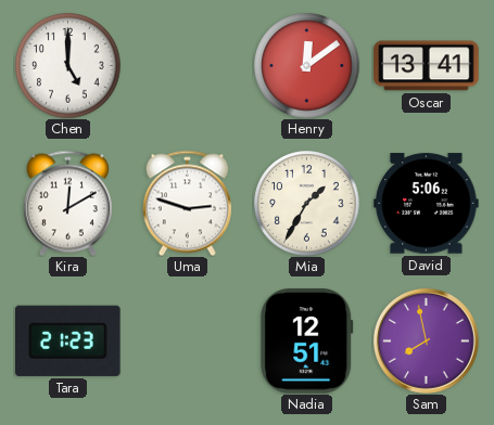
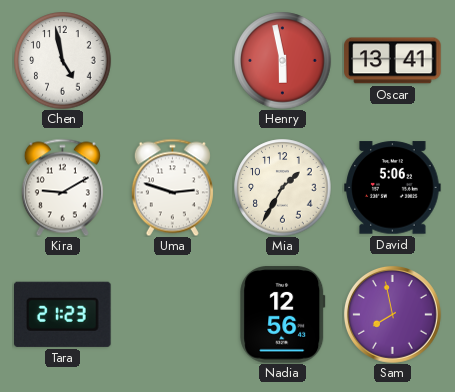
Chen: 5:00 -> 4:58
Henry: 12:09 -> 5:58
Kira: 12:10 -> 9:10
Nadia: 12:51 -> 12:56
